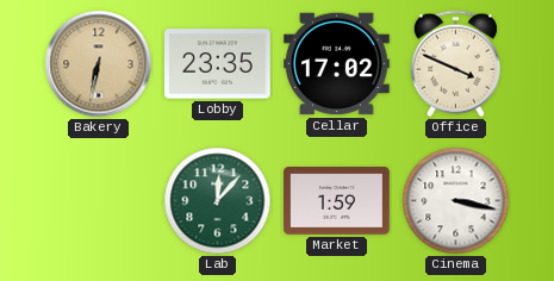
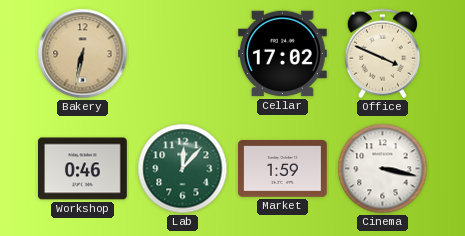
Lobby: 23:35 -> none
Workshop: none -> 0:46
